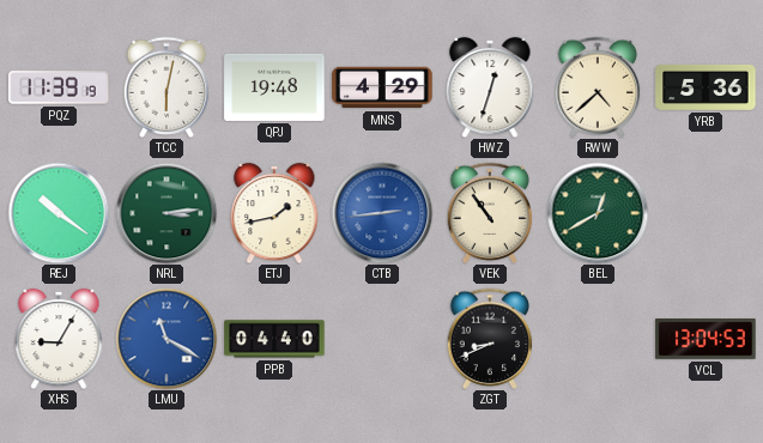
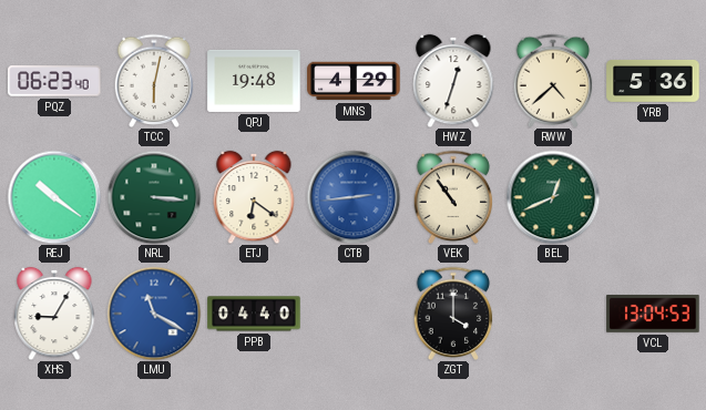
PQZ: 11:39 -> 06:23
NRL: 3:14 -> 3:16
ETJ: 1:43 -> 6:21
BEL: 12:40 -> 12:41
ZGT: 8:41 -> 4:00
